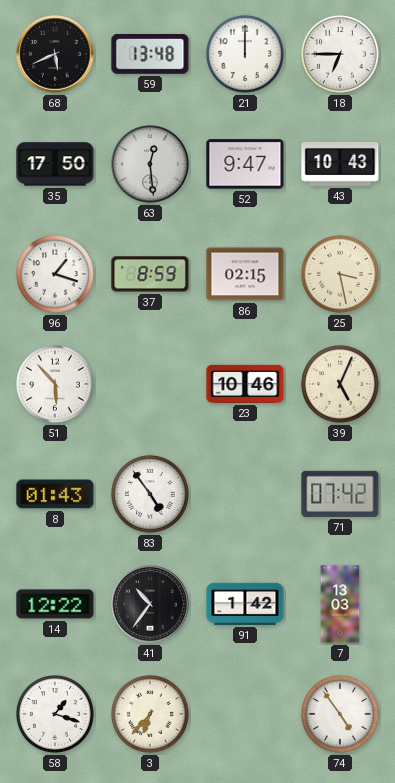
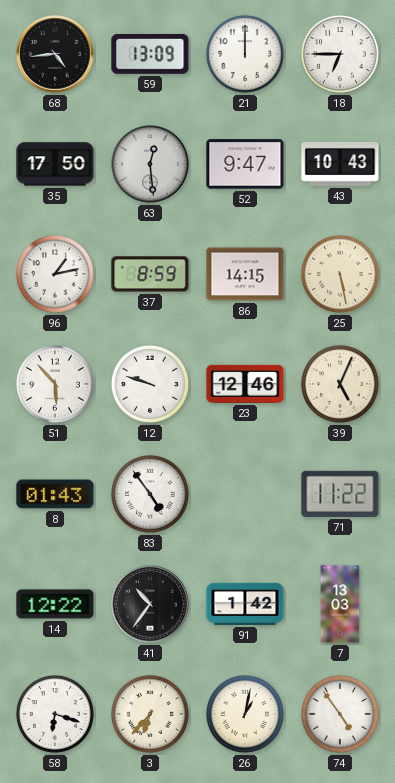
68: 5:41 -> 4:44
59: 13:48 -> 13:09
96: 1:18 -> 1:13
86: 02:15 -> 14:15
25: 3:28 -> 5:28
12: none -> 9:48
23: 10:46 -> 12:46
71: 07:42 -> 11:22
58: 1:18 -> 6:18
26: none -> 1:02
